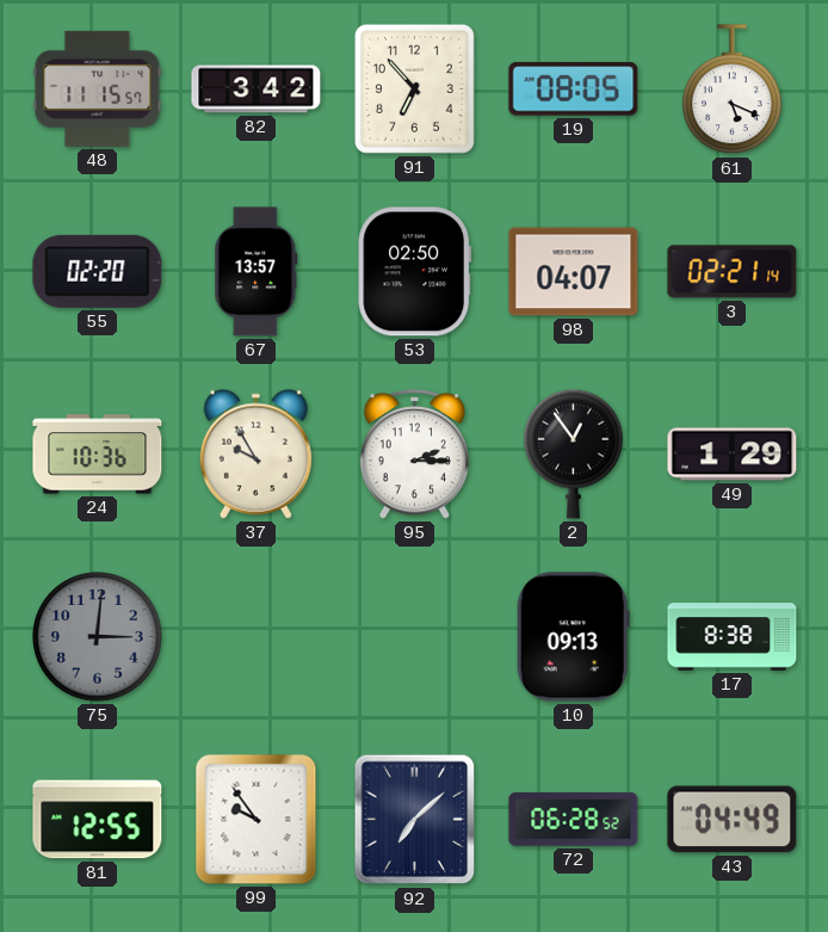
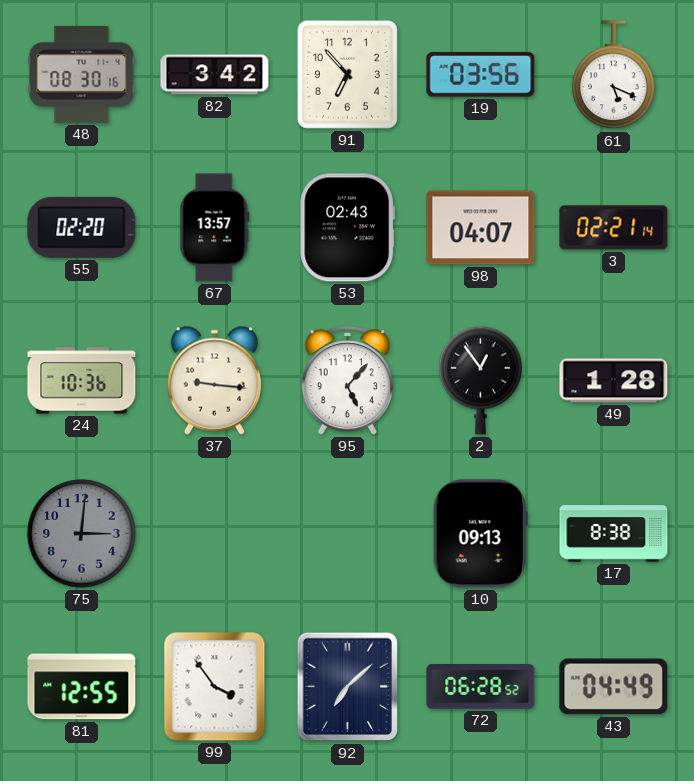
48: 11:15 -> 08:30
19: 08:05 -> 03:56
53: 02:50 -> 02:43
37: 9:55 -> 9:16
95: 2:15 -> 5:07
49: 1:29 -> 1:28
99: 9:54 -> 3:54
